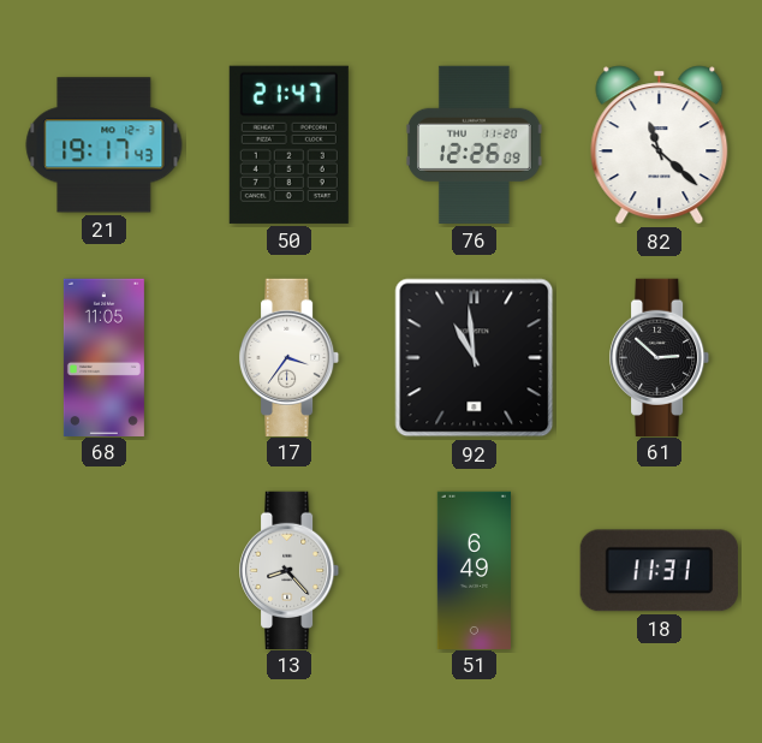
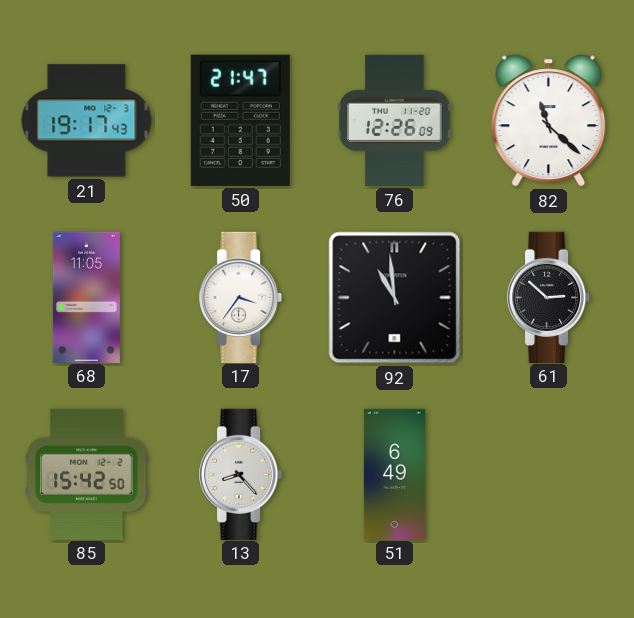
85: none -> 15:42
18: 11:31 -> none
